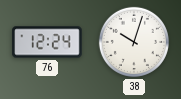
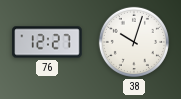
76: 12:24 -> 12:27
